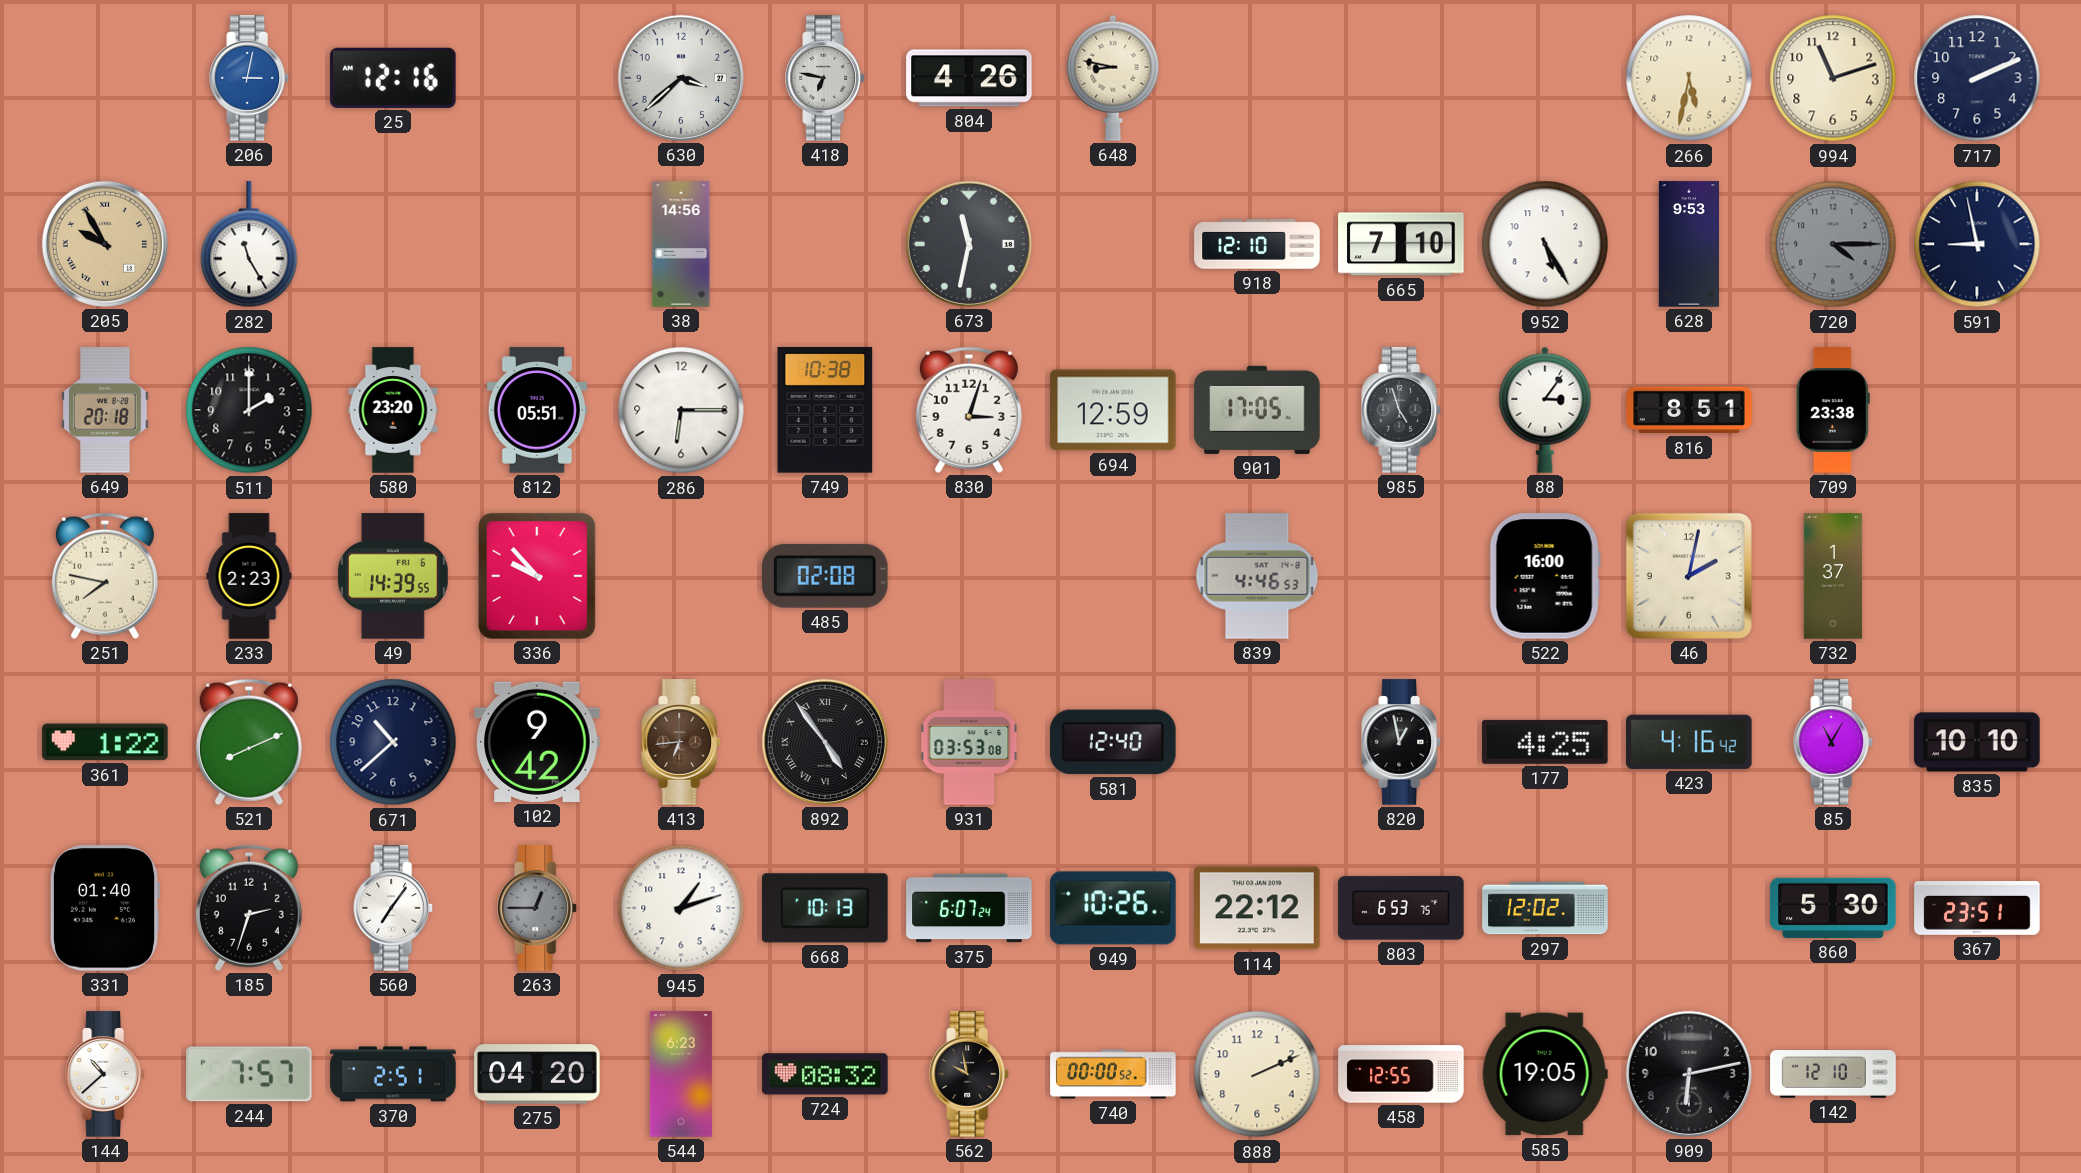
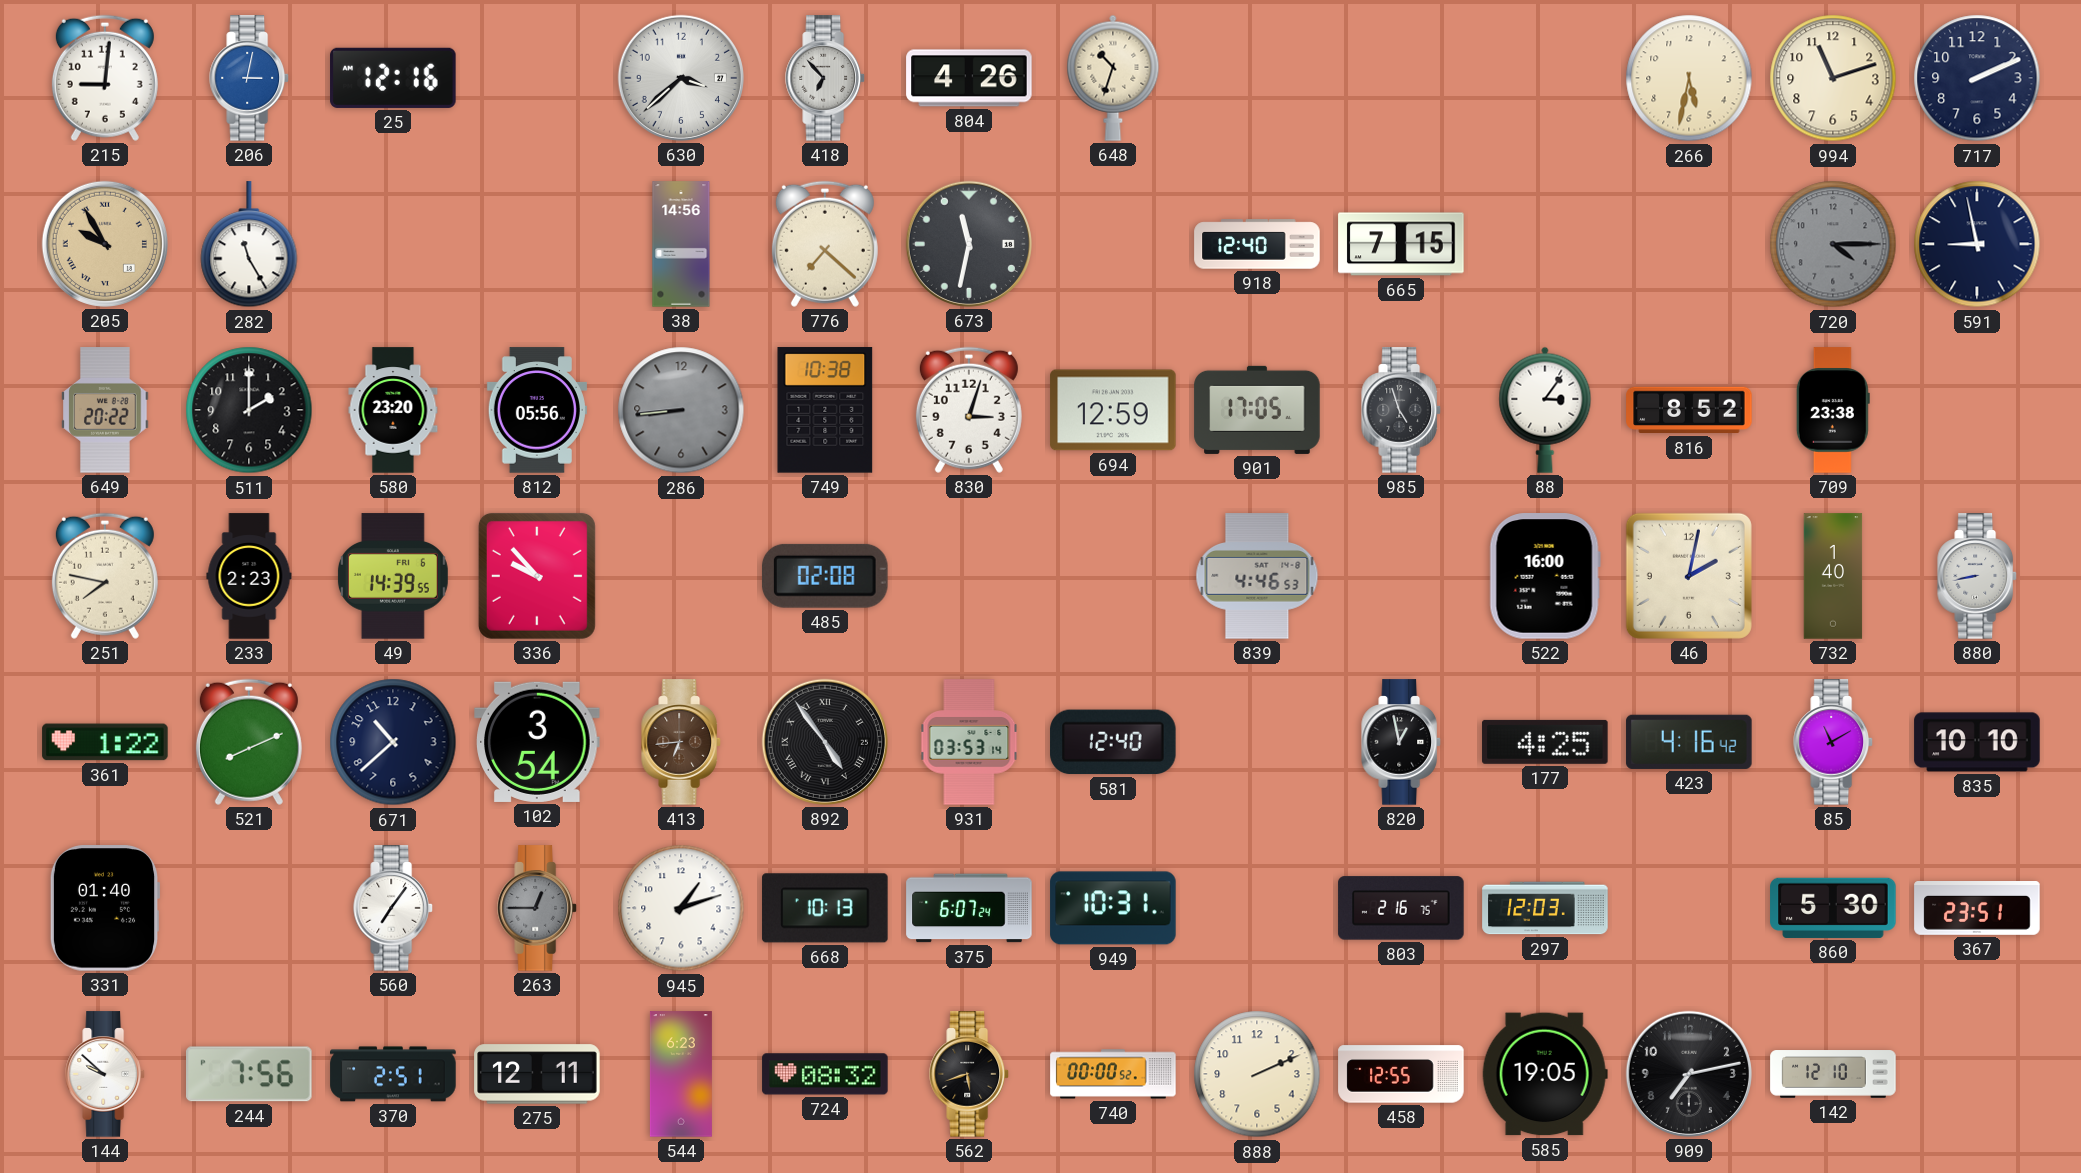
215: none -> 9:01
418: 6:47 -> 6:53
648: 8:47 -> 10:33
776: none -> 7:22
918: 12:10 -> 12:40
665: 7:10 -> 7:15
952: 5:25 -> none
628: 9:53 -> none
649: 20:18 -> 20:22
812: 05:51 -> 05:56
286: 6:15 -> 8:44
286 dial: white -> grey
816: 8:51 -> 8:52
732: 1:37 -> 1:40
880: none -> 8:43
102: 9:42 -> 3:54
931: 03:53:08 -> 03:53:14
85: 11:05 -> 11:10
185: 2:33 -> none
949: 10:26 -> 10:31
114: 22:12 -> none
803: 6:53 -> 2:16
297: 12:02 -> 12:03
144: 10:38 -> 9:52
244: 7:57 -> 7:56
275: 04:20 -> 12:11
562: 9:58 -> 5:42
909: 6:13 -> 7:13
